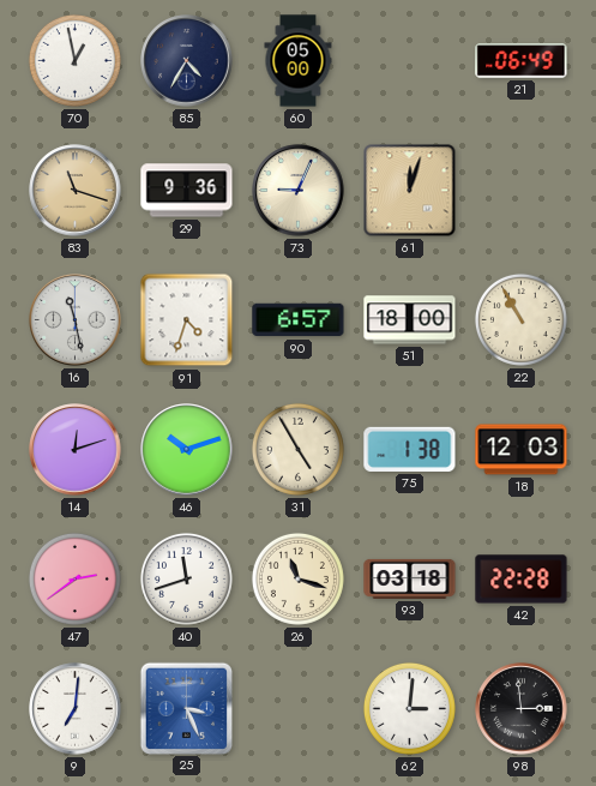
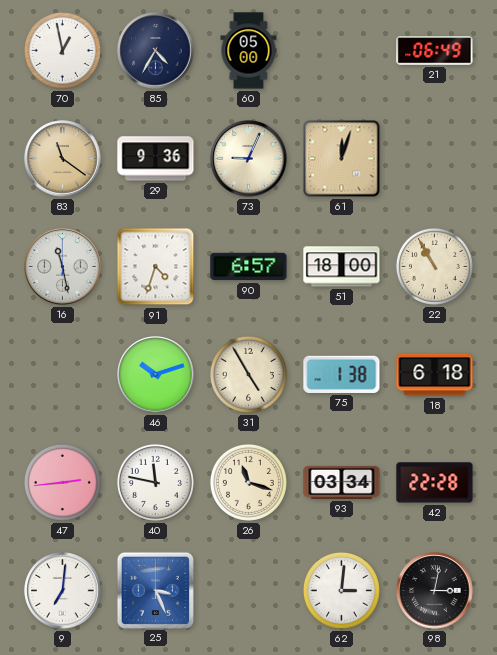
83: 11:18 -> 11:21
14: 12:12 -> none
18: 12:03 -> 6:18
47: 2:39 -> 2:44
40: 11:42 -> 11:47
93: 03:18 -> 03:34
98: 2:59 -> 3:02
